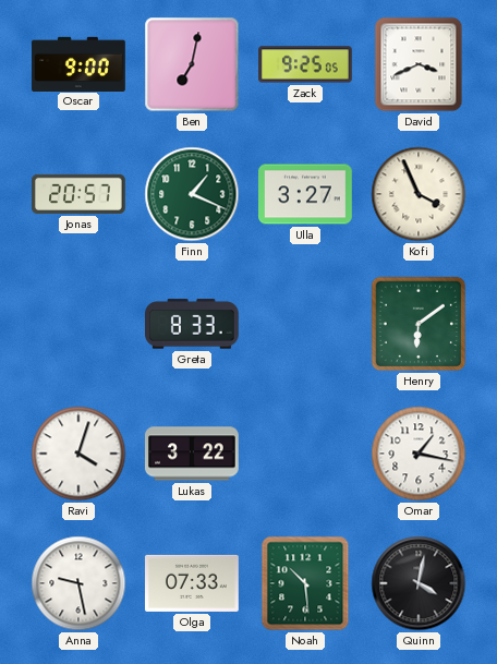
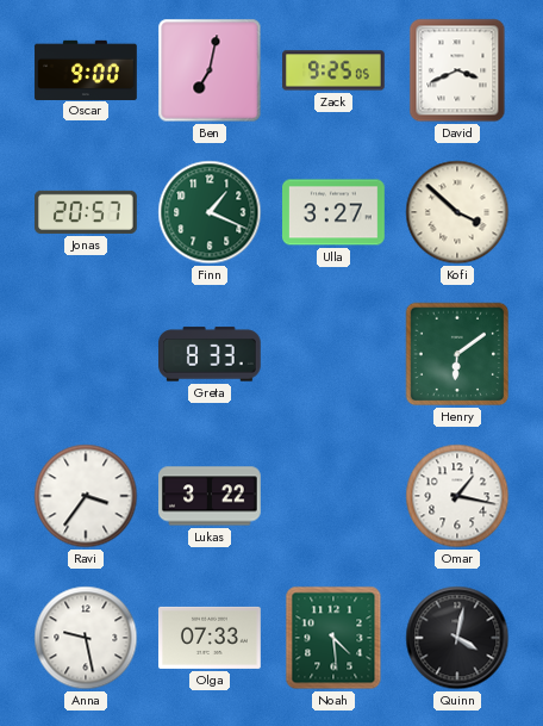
Kofi: 3:56 -> 3:52
Ravi: 4:03 -> 3:36
Noah: 10:29 -> 4:29
